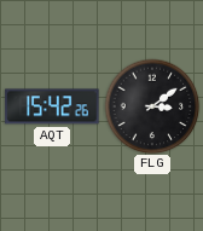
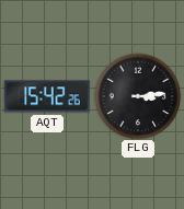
FLG: 3:09 -> 3:14
